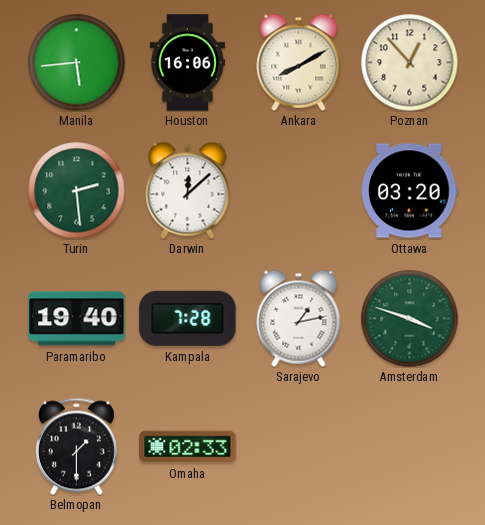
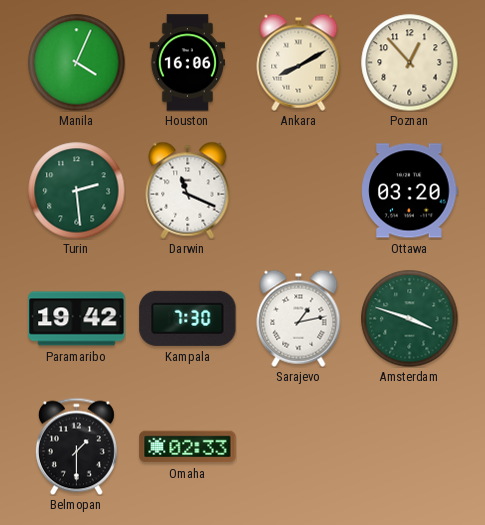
Manila: 5:44 -> 4:04
Darwin: 12:08 -> 11:19
Paramaribo: 19:40 -> 19:42
Kampala: 7:28 -> 7:30
